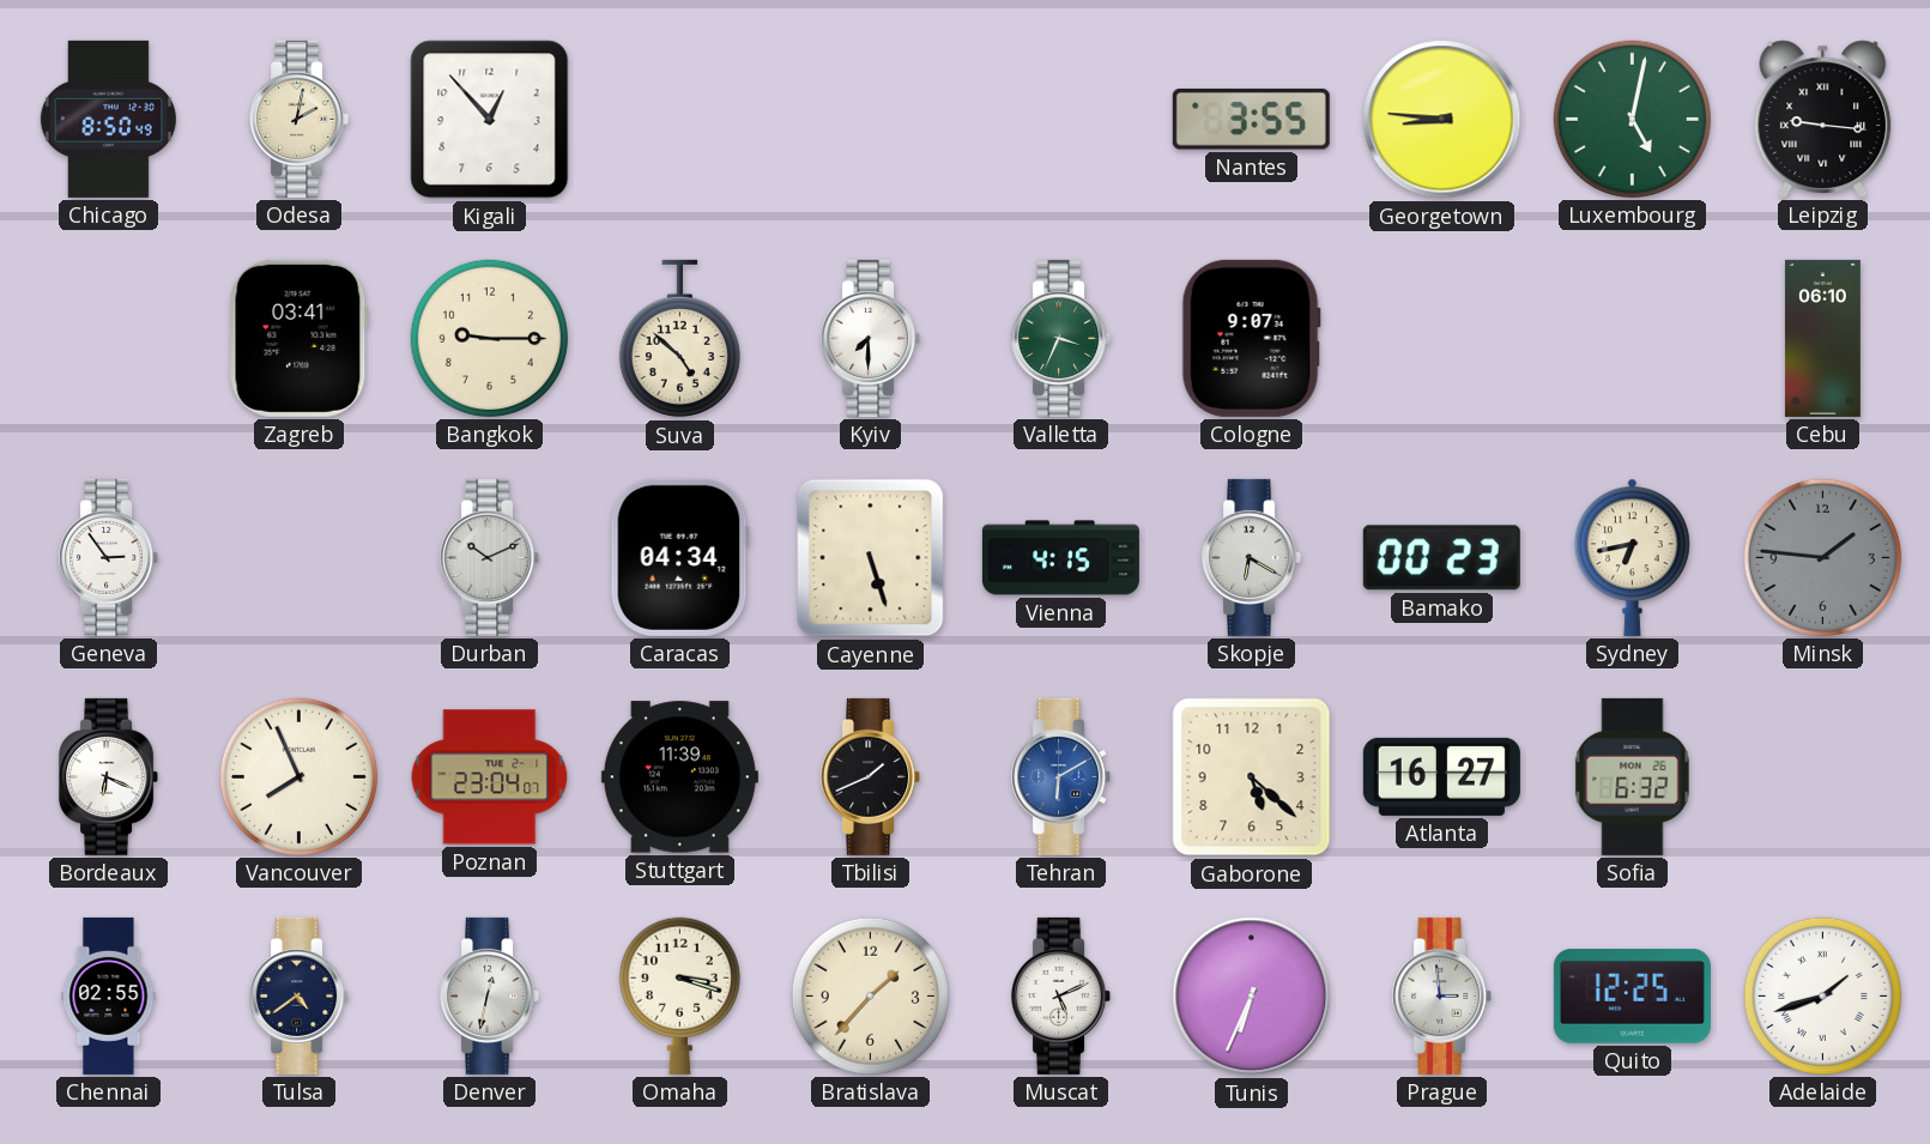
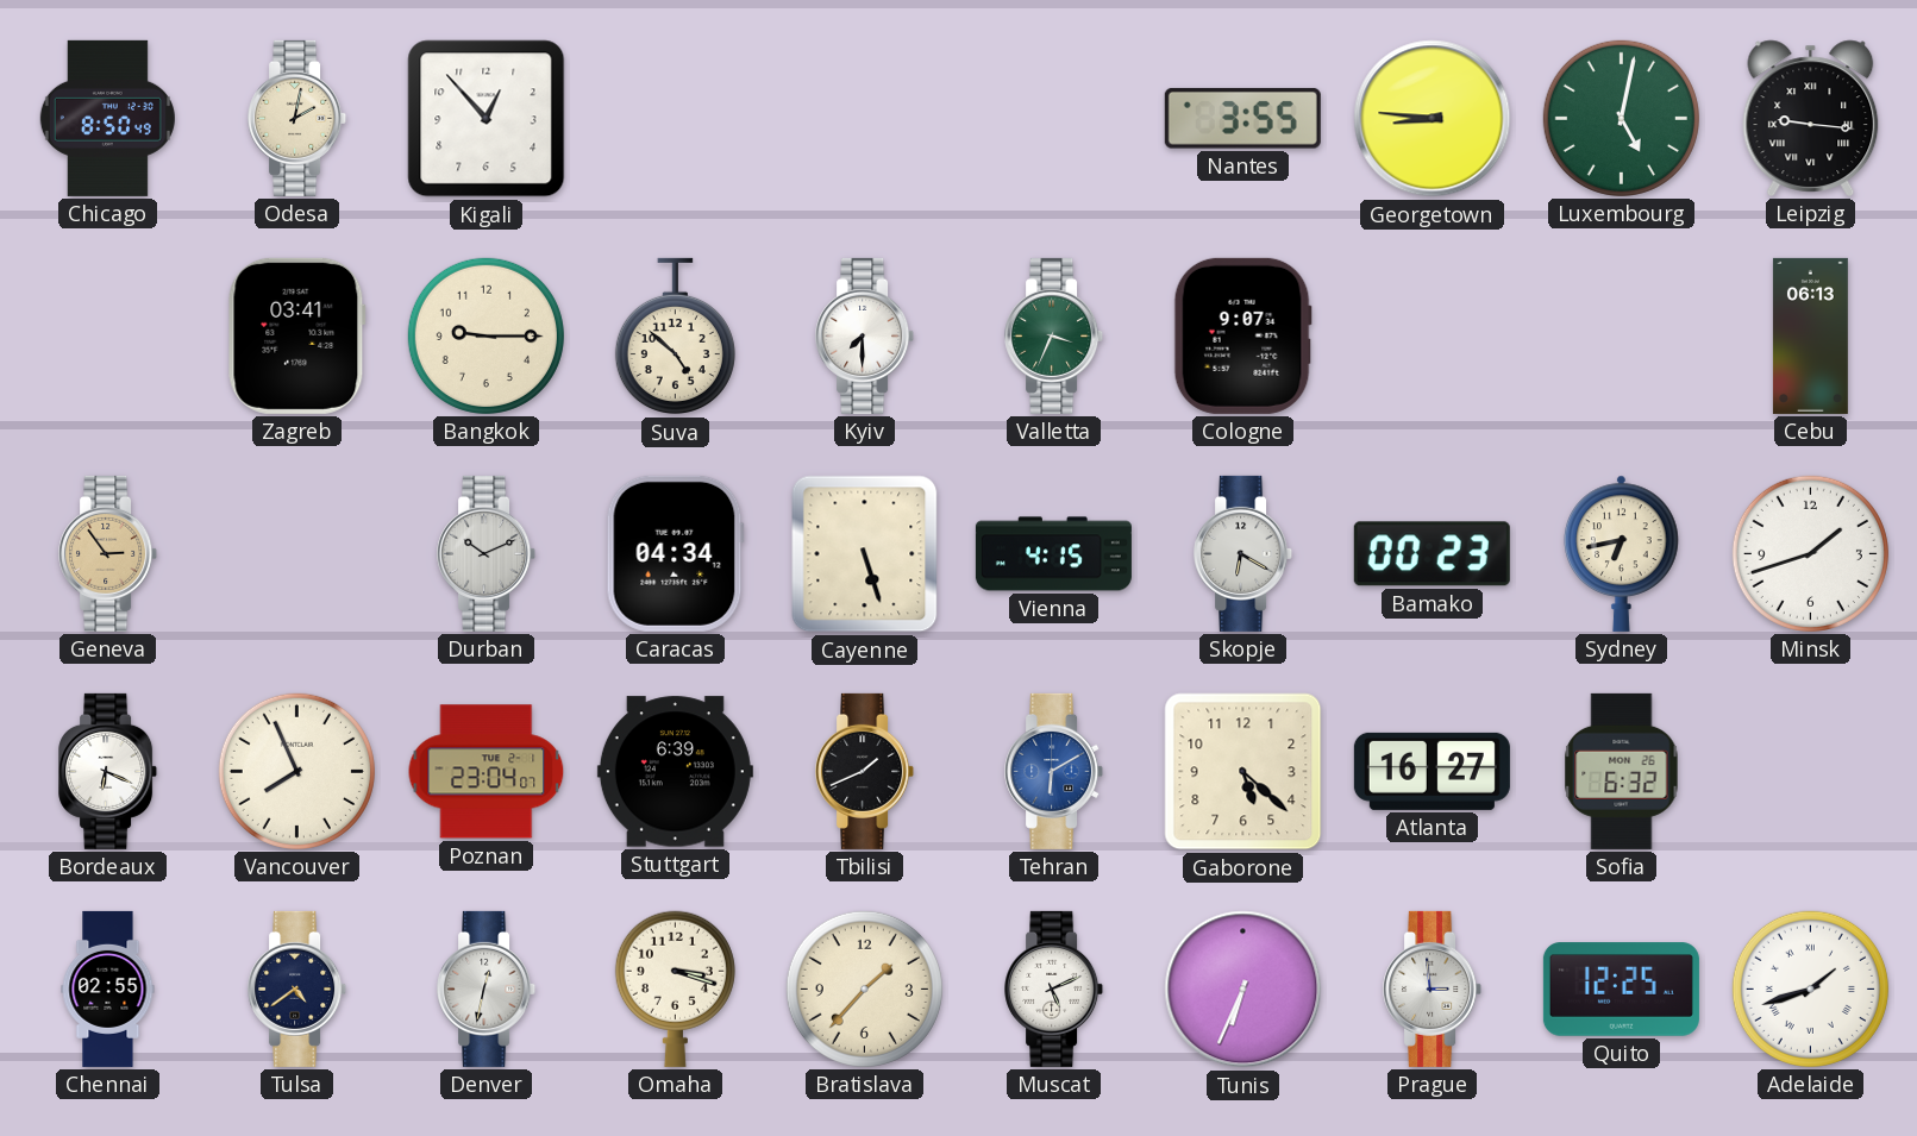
Cebu: 06:10 -> 06:13
Geneva dial: white -> champagne
Minsk: 1:46 -> 1:42
Minsk dial: grey -> white
Stuttgart: 11:39 -> 6:39
